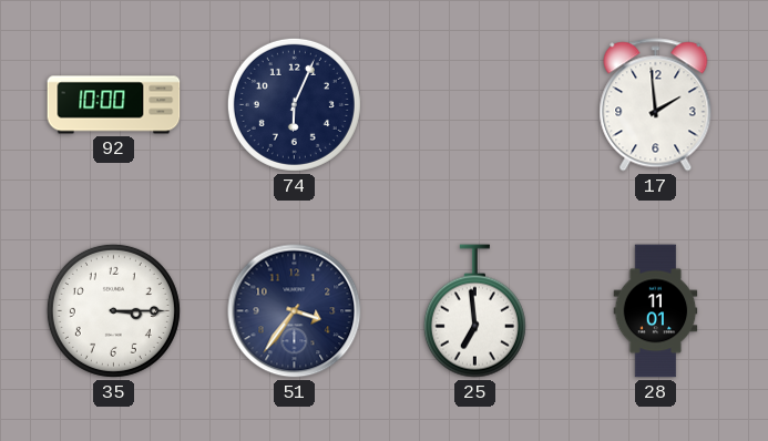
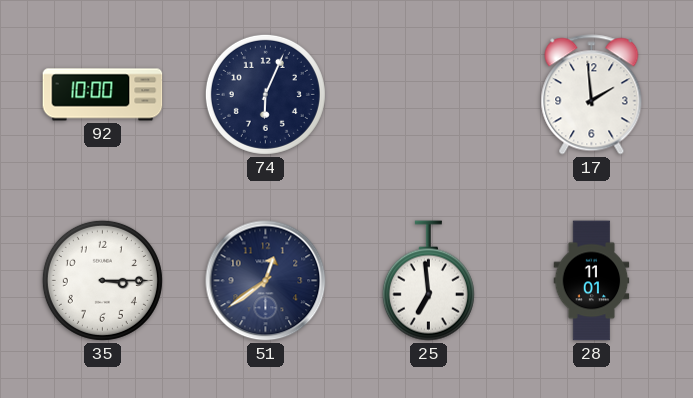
51: 3:36 -> 12:39
